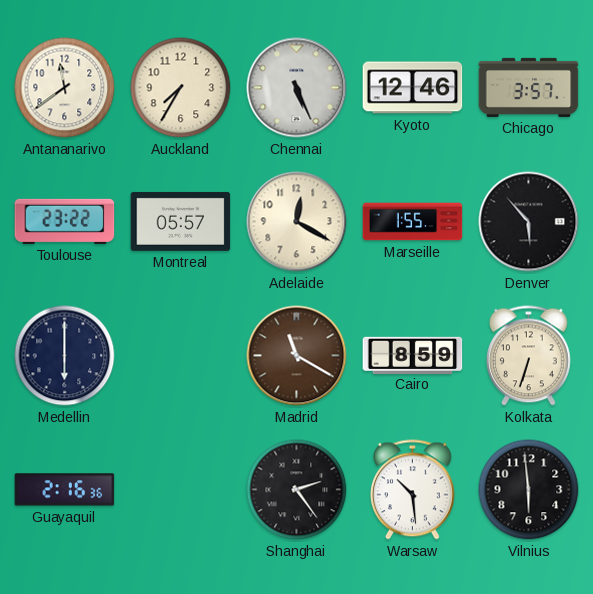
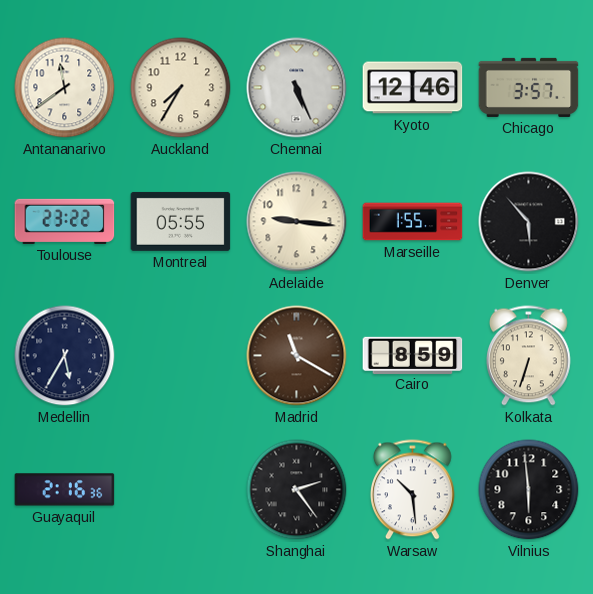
Montreal: 05:57 -> 05:55
Adelaide: 12:20 -> 9:16
Medellin: 6:00 -> 5:35
